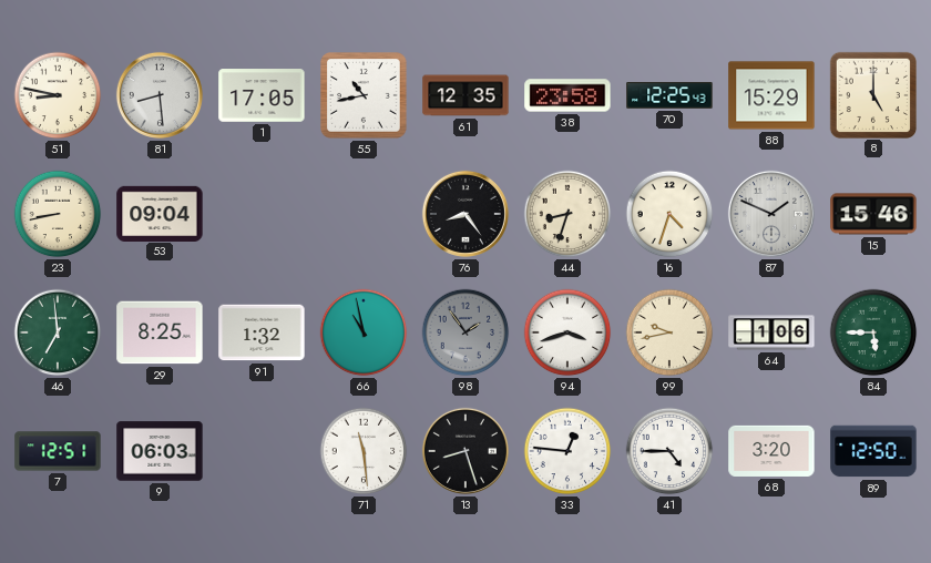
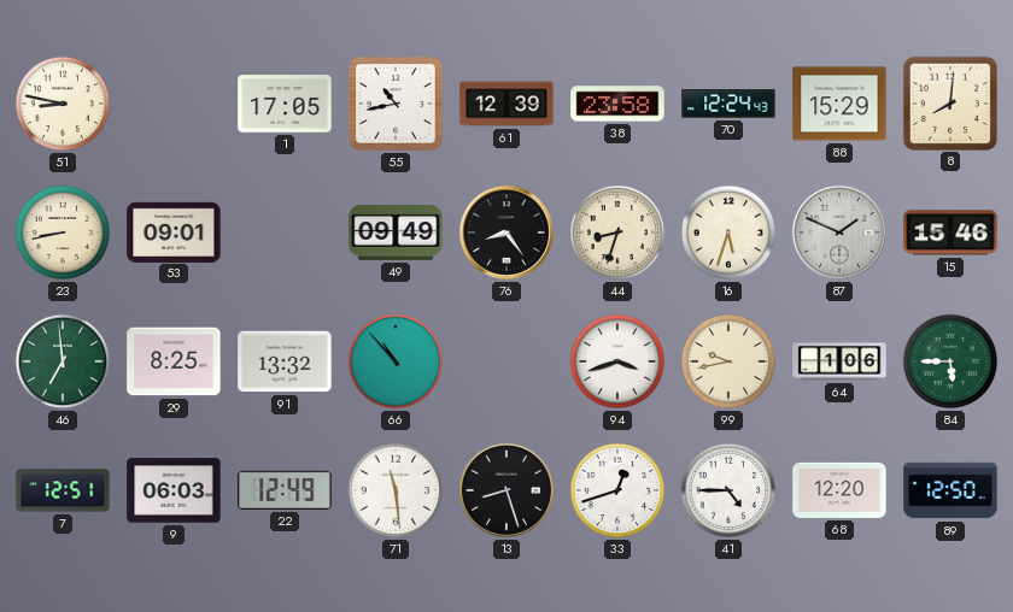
81: 8:29 -> none
61: 12:35 -> 12:39
70: 12:25 -> 12:24
8: 5:00 -> 8:01
53: 09:04 -> 09:01
49: none -> 09:49
16: 4:33 -> 5:33
91: 1:32 -> 13:32
66: 10:58 -> 10:53
98: 1:54 -> none
22: none -> 12:49
33: 12:46 -> 12:42
68: 3:20 -> 12:20
